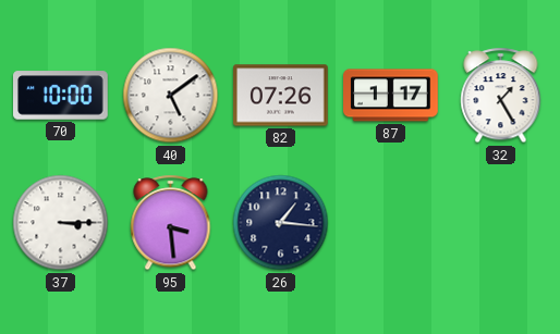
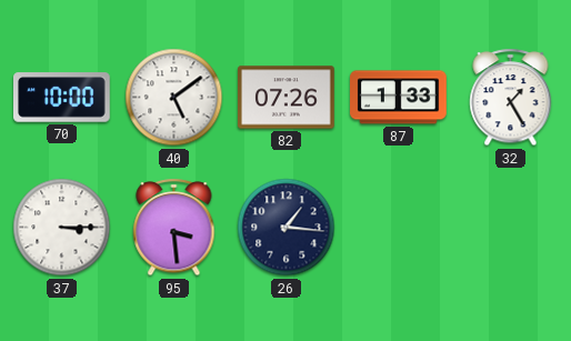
87: 1:17 -> 1:33
